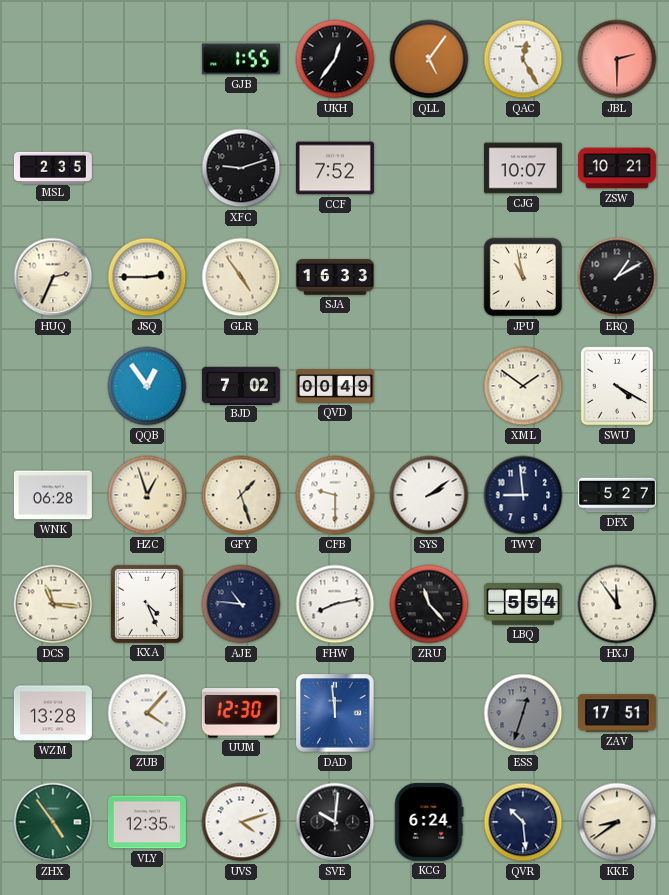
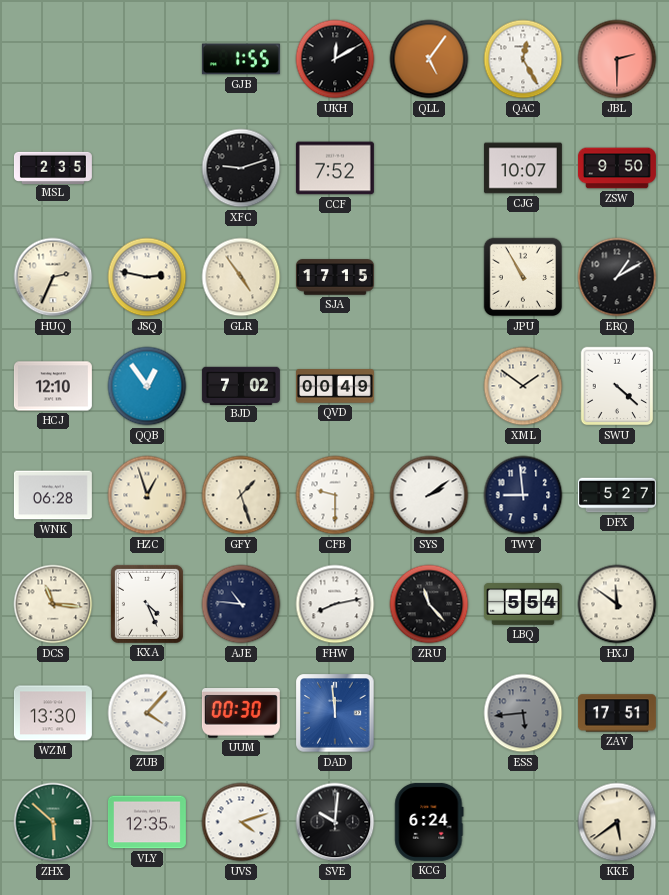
UKH: 12:36 -> 12:10
ZSW: 10:21 -> 9:50
JSQ: 2:45 -> 2:47
SJA: 16:33 -> 17:15
JPU: 10:58 -> 10:55
HCJ: none -> 12:10
SWU: 4:20 -> 4:22
HXJ: 11:54 -> 11:51
WZM: 13:28 -> 13:30
UUM: 12:30 -> 00:30
ESS: 12:33 -> 5:44
ZHX: 4:54 -> 5:52
QVR: 10:29 -> none
KKE: 8:39 -> 5:39
